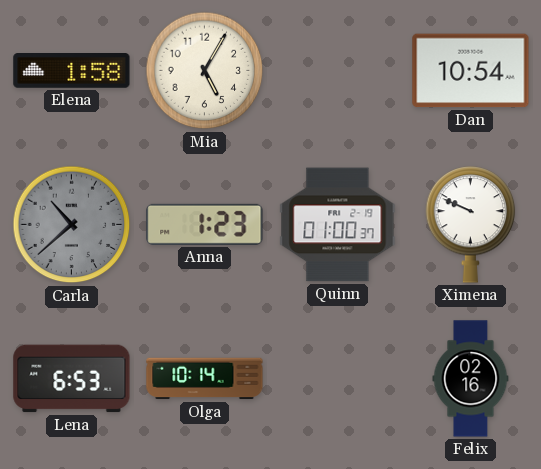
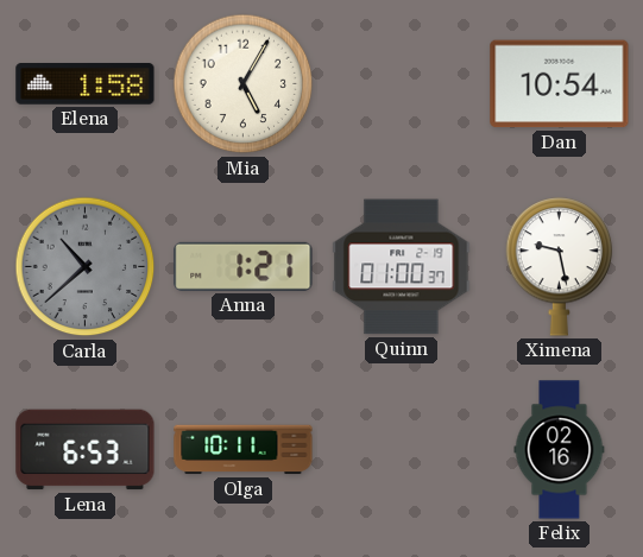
Anna: 1:23 -> 1:21
Ximena: 9:49 -> 9:28
Olga: 10:14 -> 10:11
